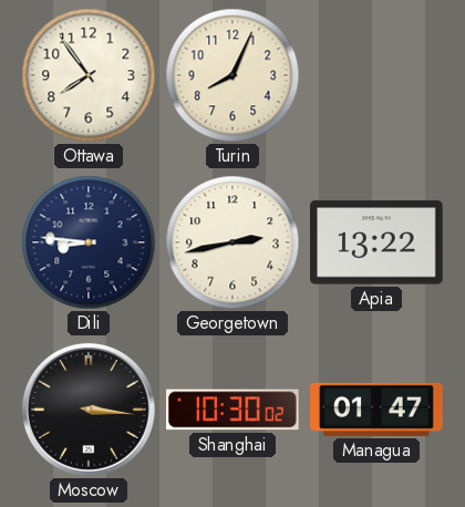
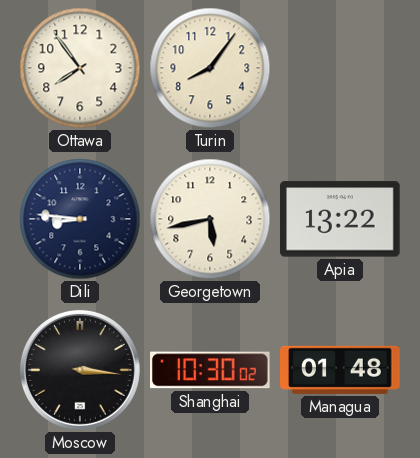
Turin: 8:04 -> 8:06
Georgetown: 2:43 -> 5:43
Managua: 01:47 -> 01:48
